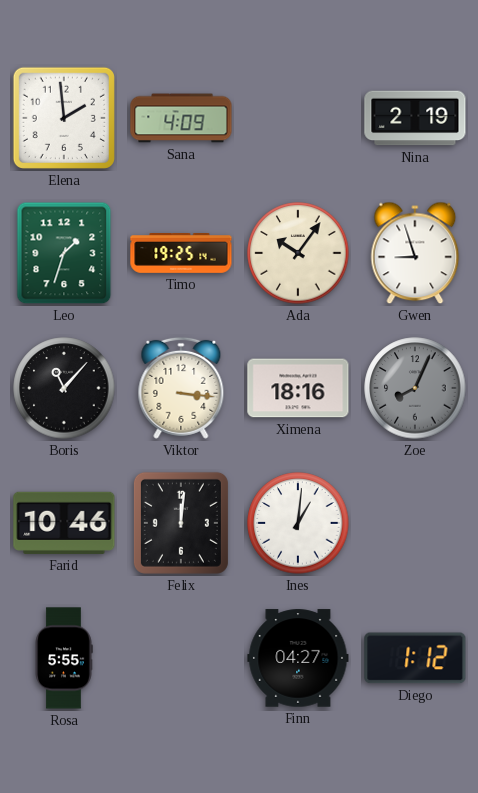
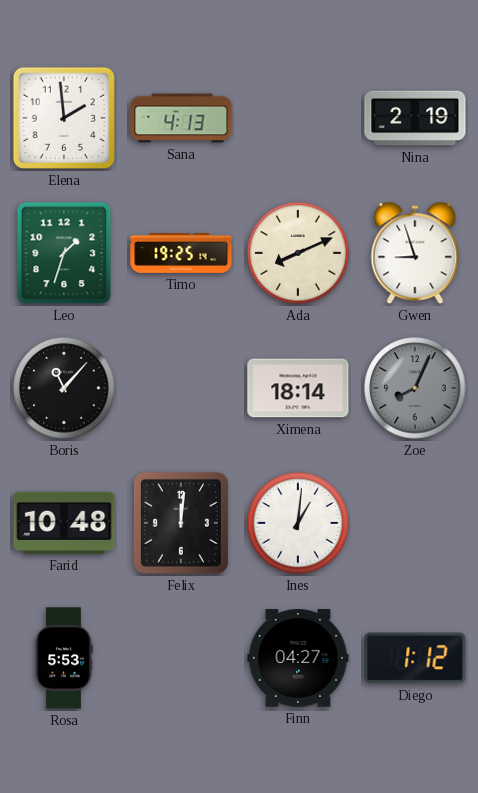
Sana: 4:09 -> 4:13
Ada: 10:06 -> 8:11
Viktor: 3:16 -> none
Ximena: 18:16 -> 18:14
Farid: 10:46 -> 10:48
Rosa: 5:55 -> 5:53
